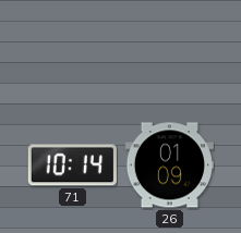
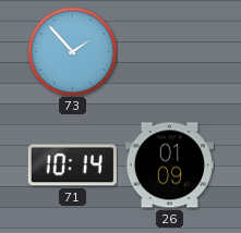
73: none -> 1:53
